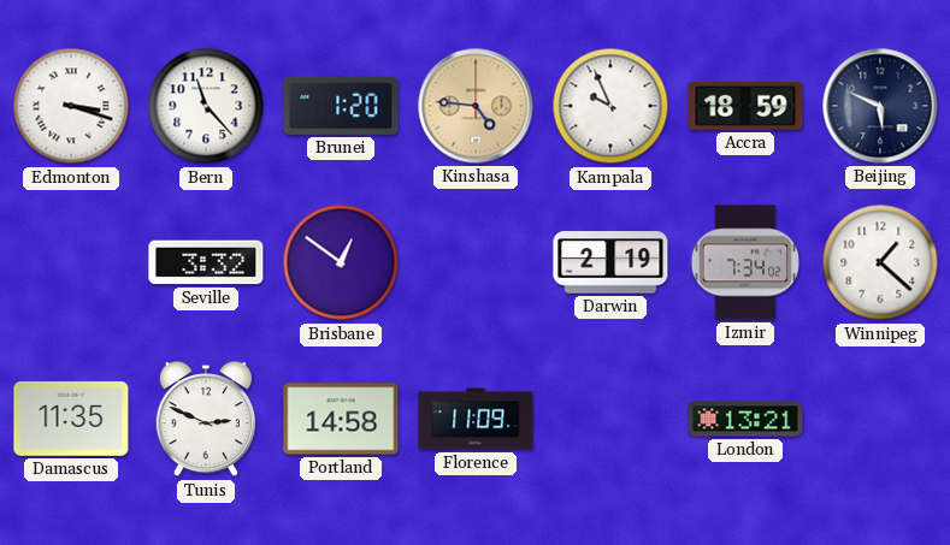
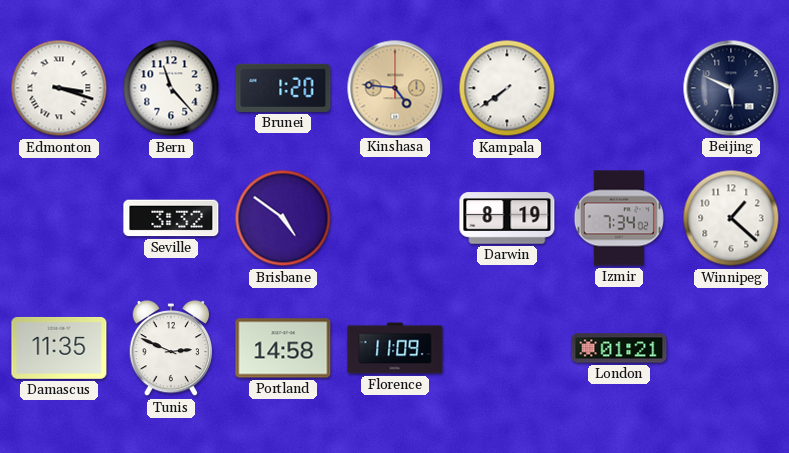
Kampala: 9:56 -> 7:39
Accra: 18:59 -> none
Brisbane: 12:51 -> 4:51
Darwin: 2:19 -> 8:19
London: 13:21 -> 01:21
